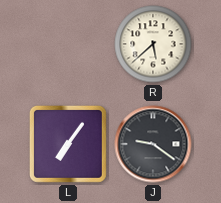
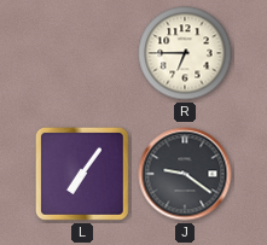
R: 5:38 -> 6:45
